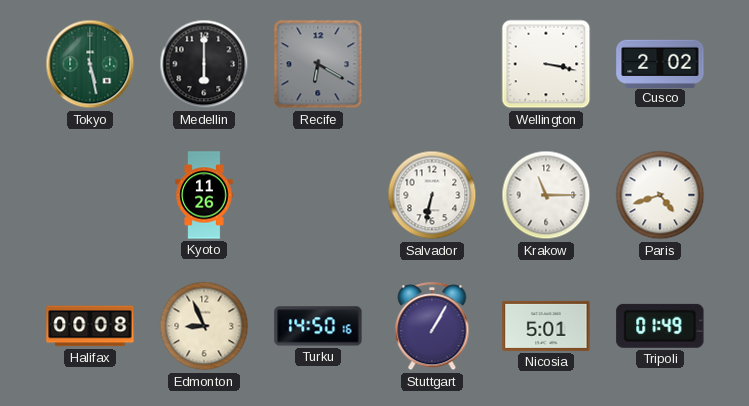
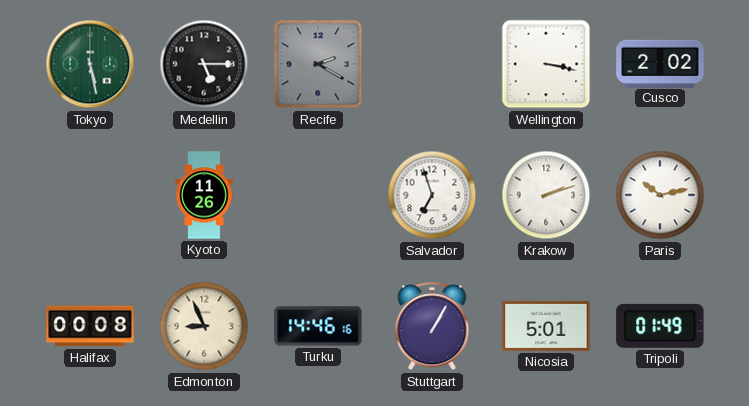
Medellin: 6:00 -> 5:15
Recife: 6:20 -> 2:20
Salvador: 6:32 -> 6:57
Krakow: 11:15 -> 2:12
Paris: 4:42 -> 10:13
Turku: 14:50 -> 14:46
